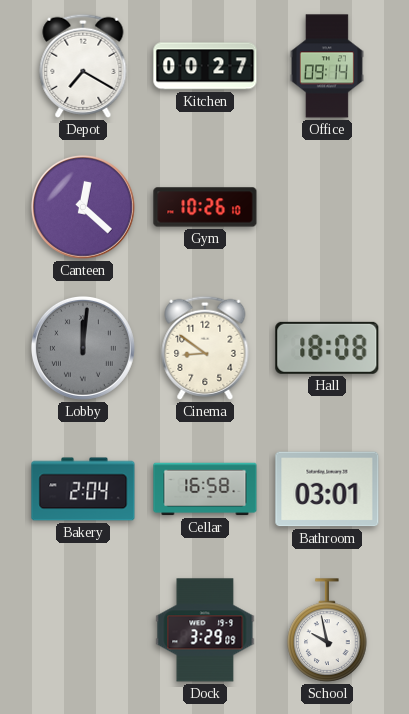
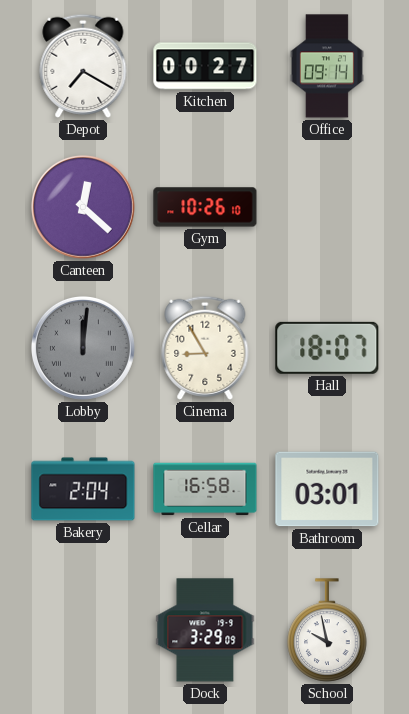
Cinema: 8:51 -> 8:55
Hall: 18:08 -> 18:07
